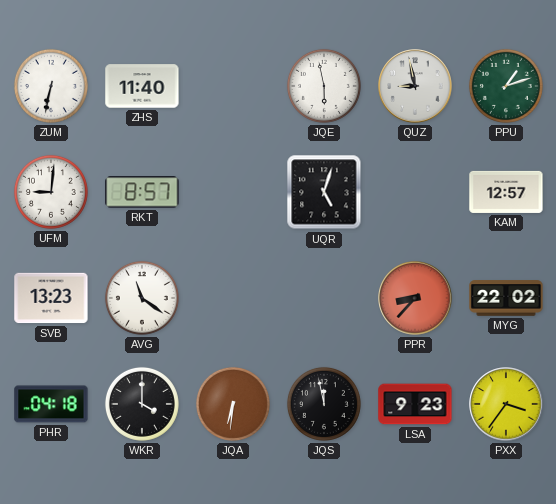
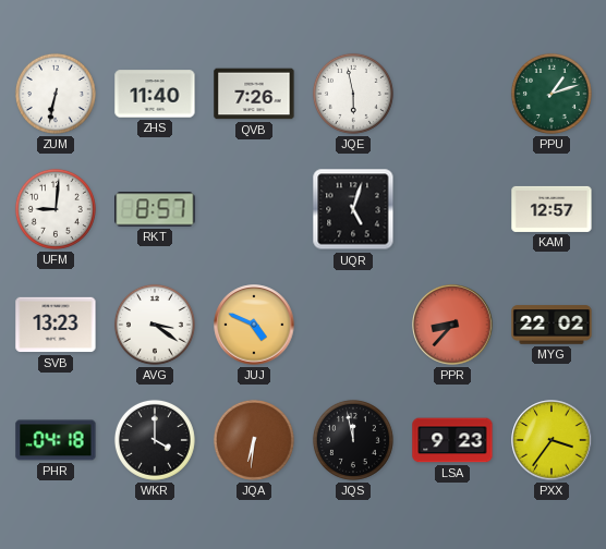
QVB: none -> 7:26
QUZ: 8:58 -> none
AVG: 11:21 -> 3:21
JUJ: none -> 4:49
